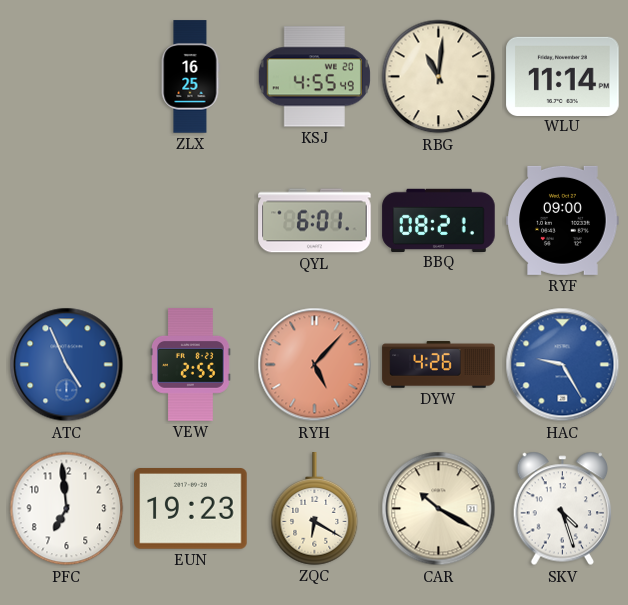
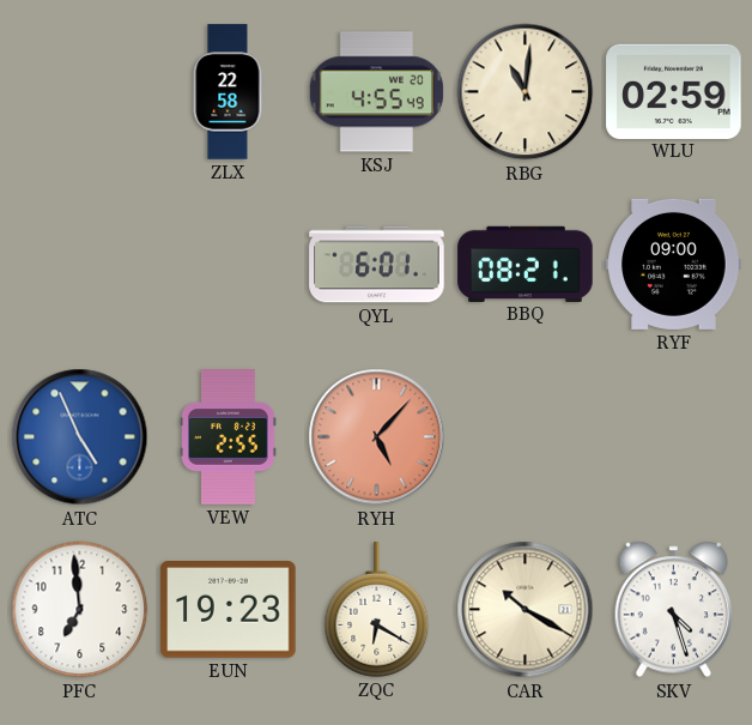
ZLX: 16:25 -> 22:58
WLU: 11:14 -> 02:59
DYW: 4:26 -> none
HAC: 9:25 -> none
